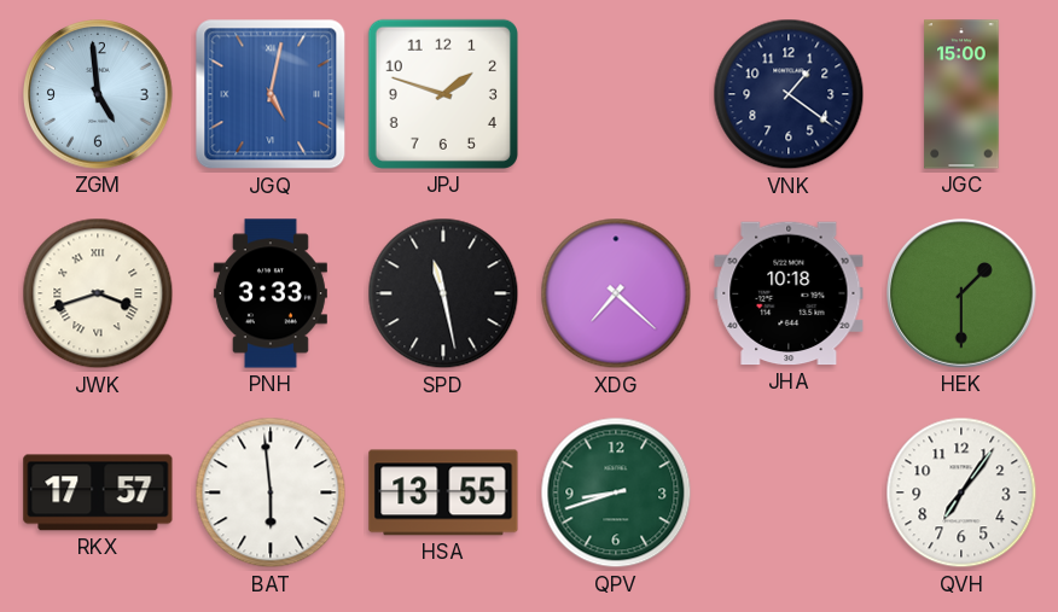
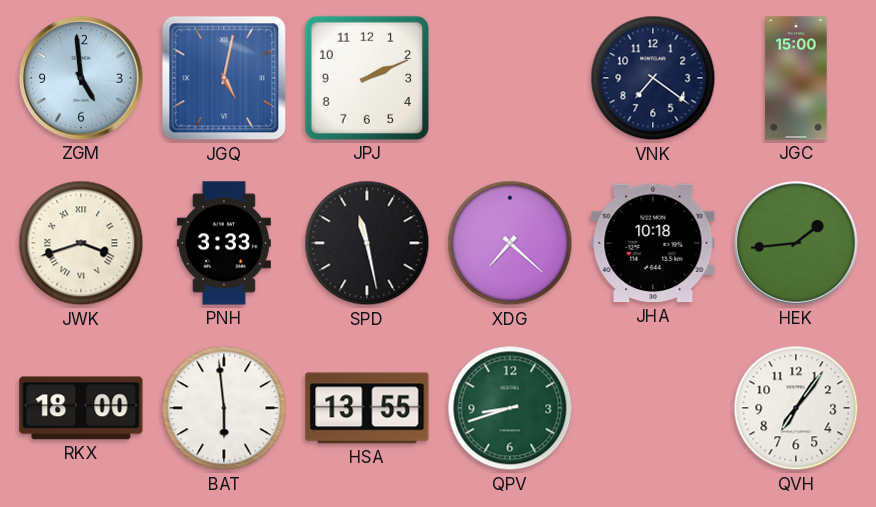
JPJ: 1:48 -> 2:11
VNK: 1:21 -> 7:21
HEK: 1:30 -> 1:44
RKX: 17:57 -> 18:00
